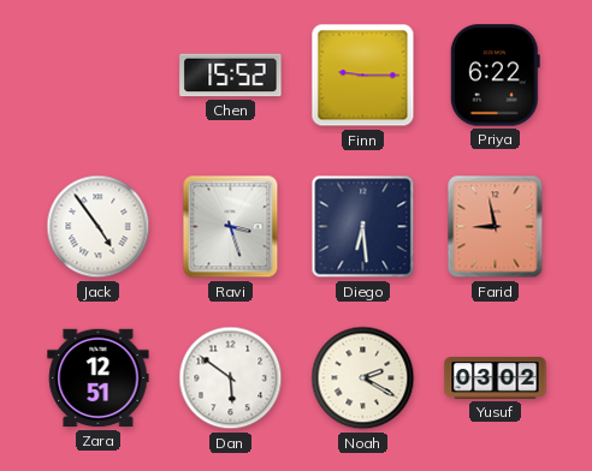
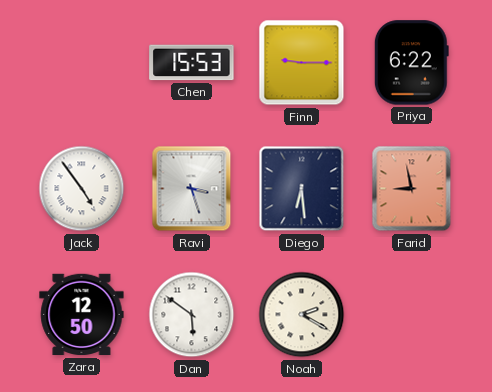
Chen: 15:52 -> 15:53
Zara: 12:51 -> 12:50
Yusuf: 03:02 -> none
